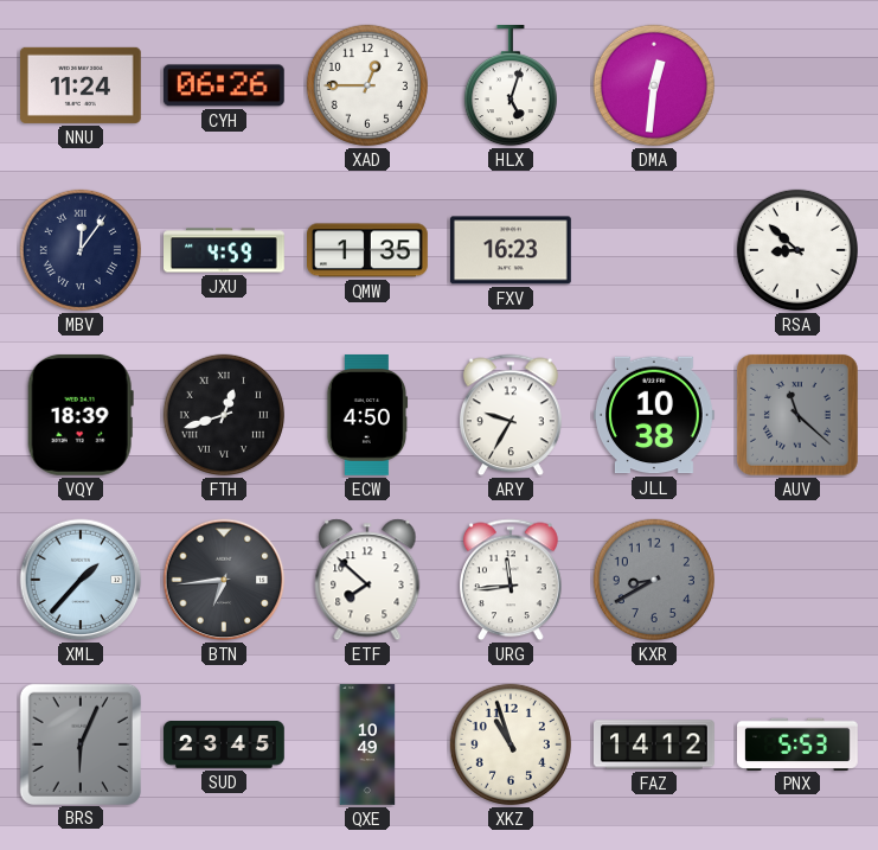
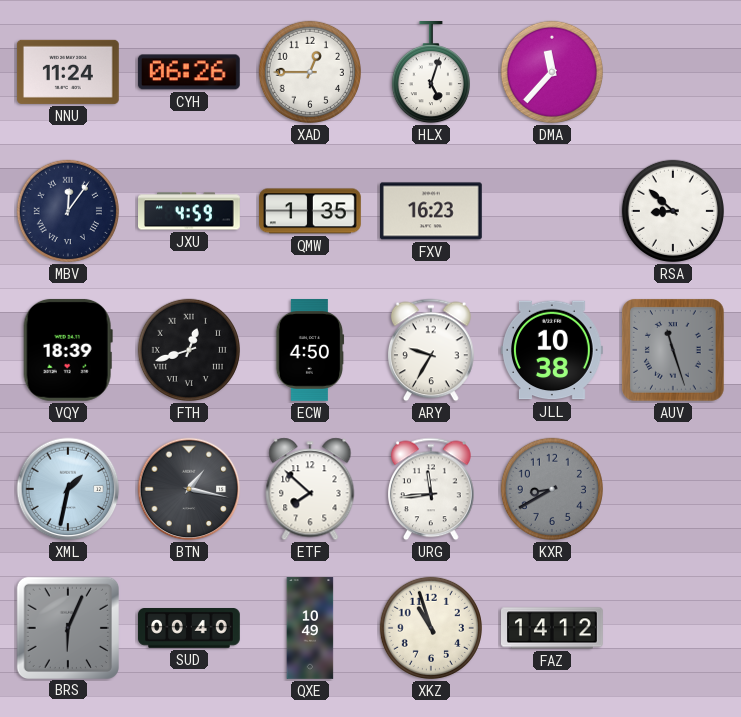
DMA: 12:31 -> 11:37
AUV: 11:22 -> 11:27
XML: 1:37 -> 1:32
BTN: 6:44 -> 1:17
SUD: 23:45 -> 00:40
PNX: 5:53 -> none
